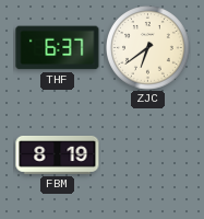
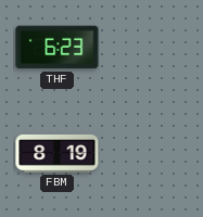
THF: 6:37 -> 6:23
ZJC: 6:39 -> none
